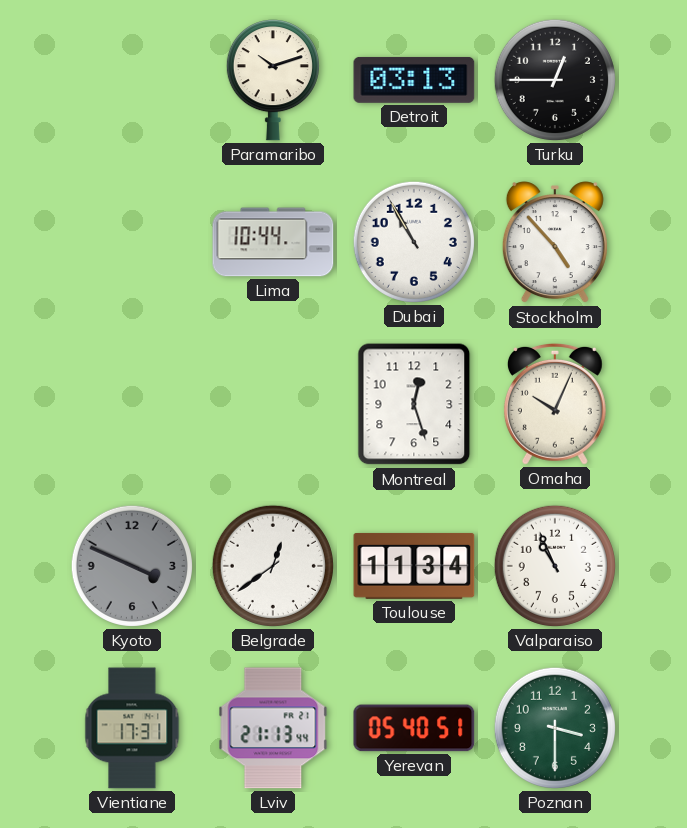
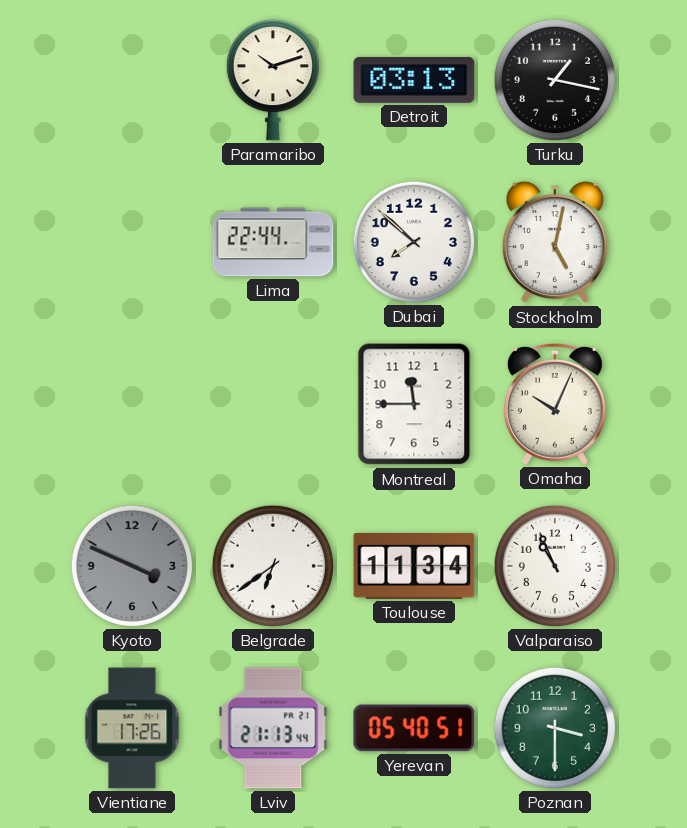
Turku: 12:45 -> 1:17
Lima: 10:44 -> 22:44
Dubai: 10:55 -> 7:52
Stockholm: 4:53 -> 5:02
Montreal: 12:27 -> 11:45
Belgrade: 12:39 -> 6:39
Vientiane: 17:31 -> 17:26
